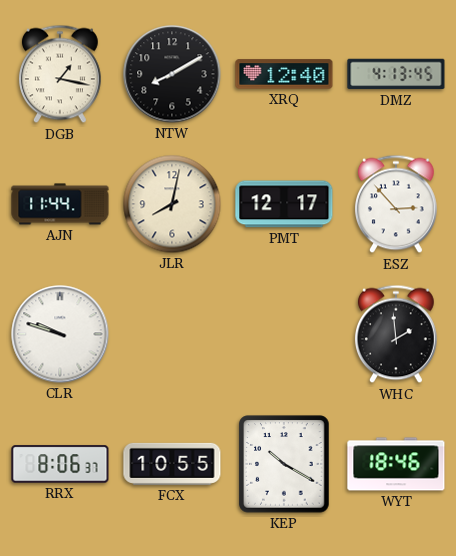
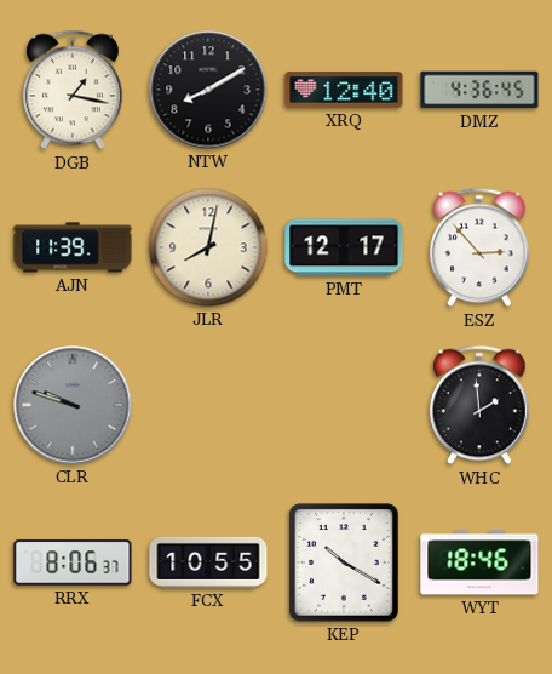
DMZ: 4:13 -> 4:36
AJN: 11:44 -> 11:39
CLR dial: white -> grey
